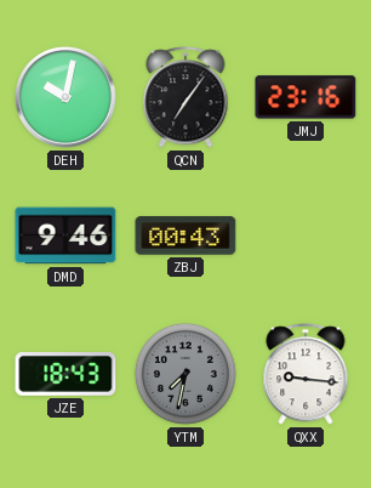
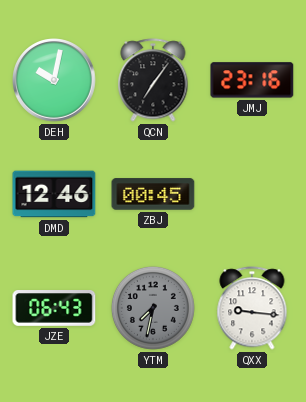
DMD: 9:46 -> 12:46
ZBJ: 00:43 -> 00:45
JZE: 18:43 -> 06:43
